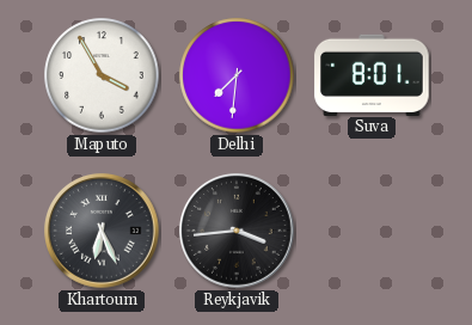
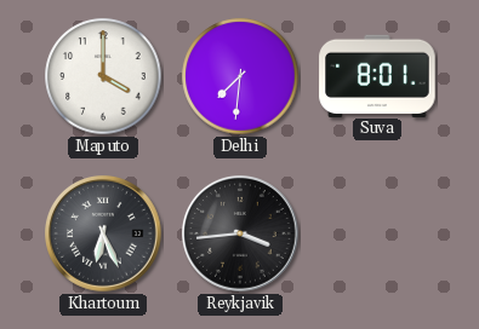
Maputo: 3:55 -> 4:00
